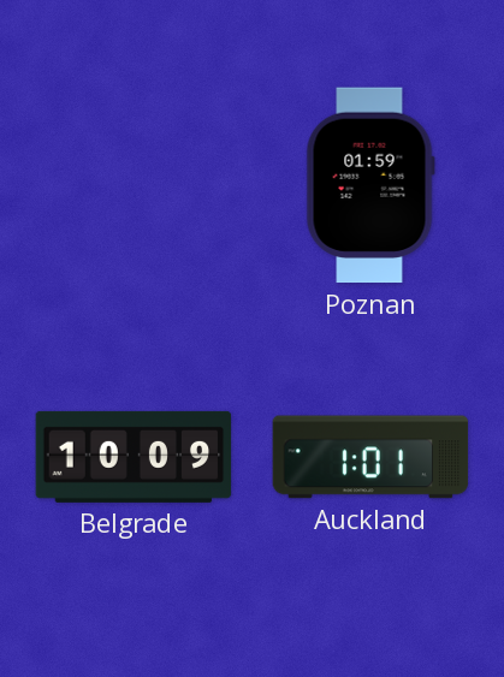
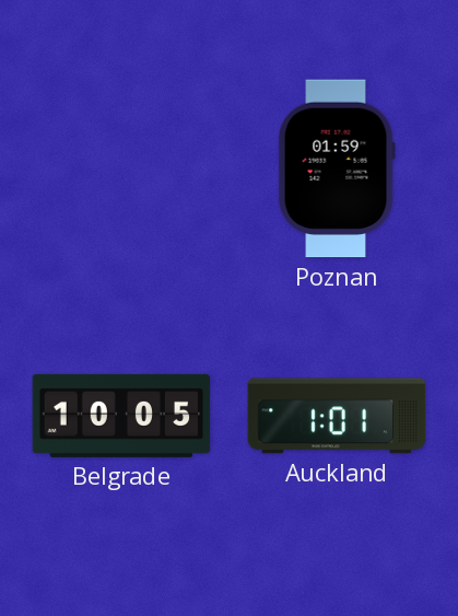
Belgrade: 10:09 -> 10:05
